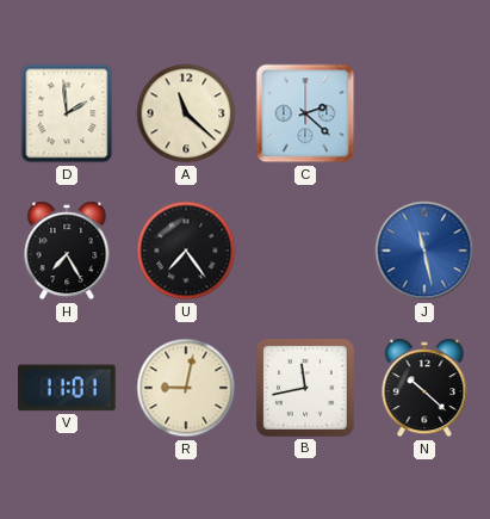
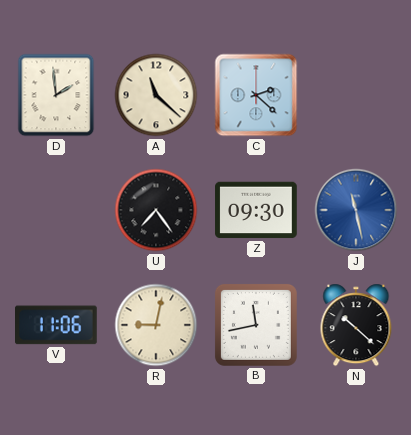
H: 7:25 -> none
Z: none -> 09:30
V: 11:01 -> 11:06
